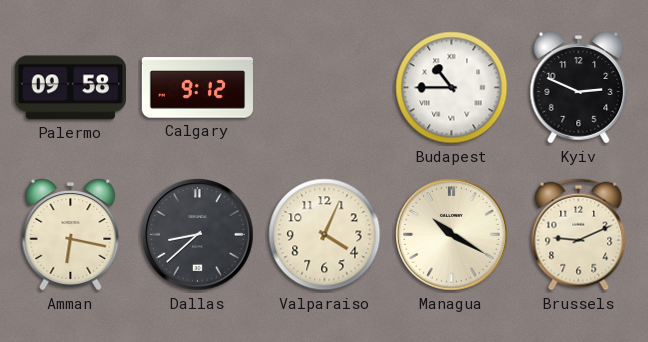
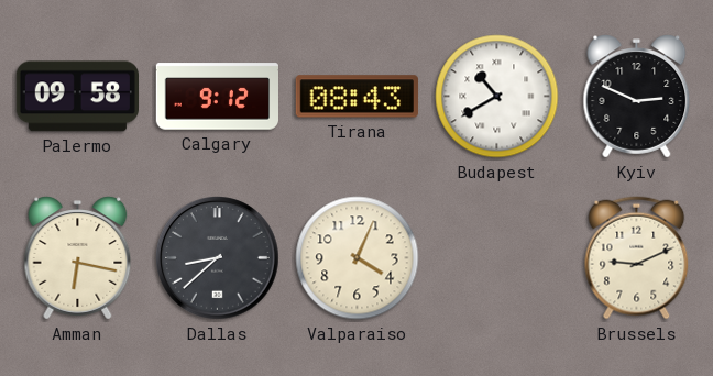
Tirana: none -> 08:43
Budapest: 10:45 -> 10:40
Managua: 10:20 -> none
